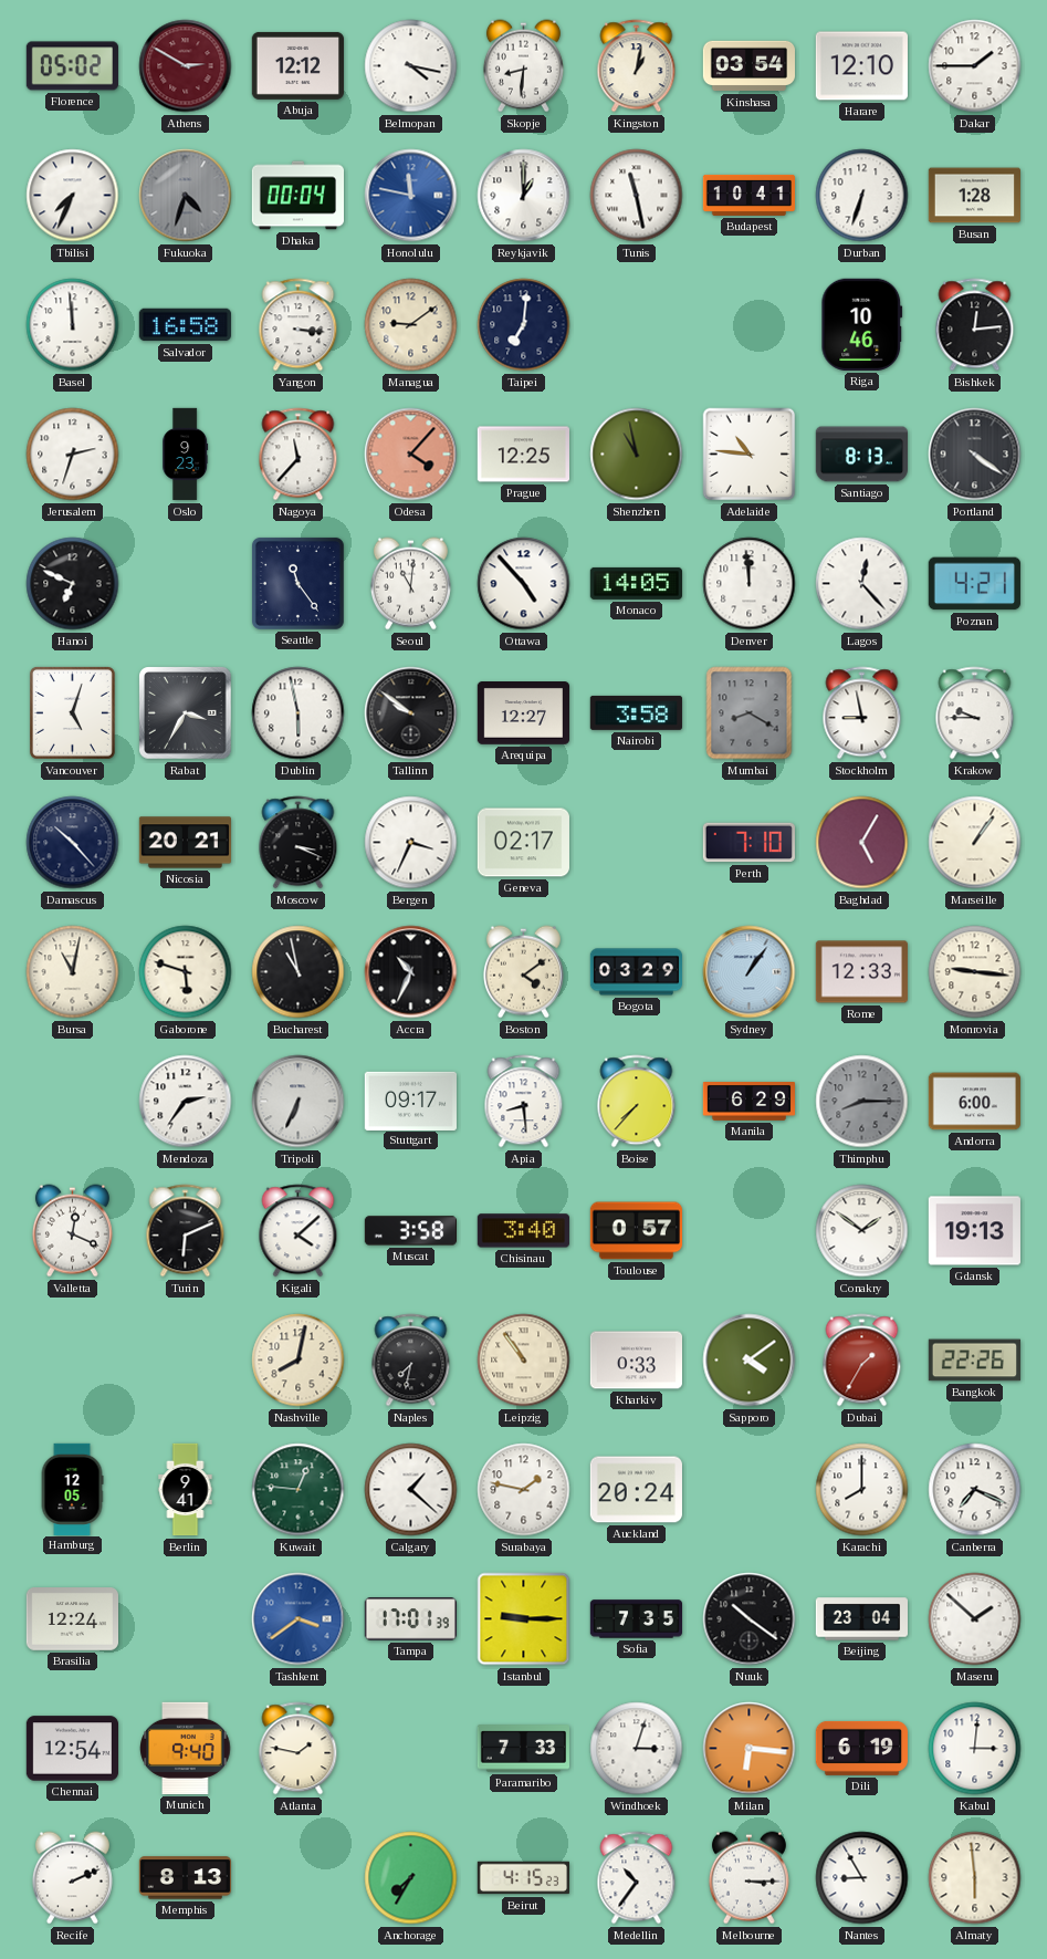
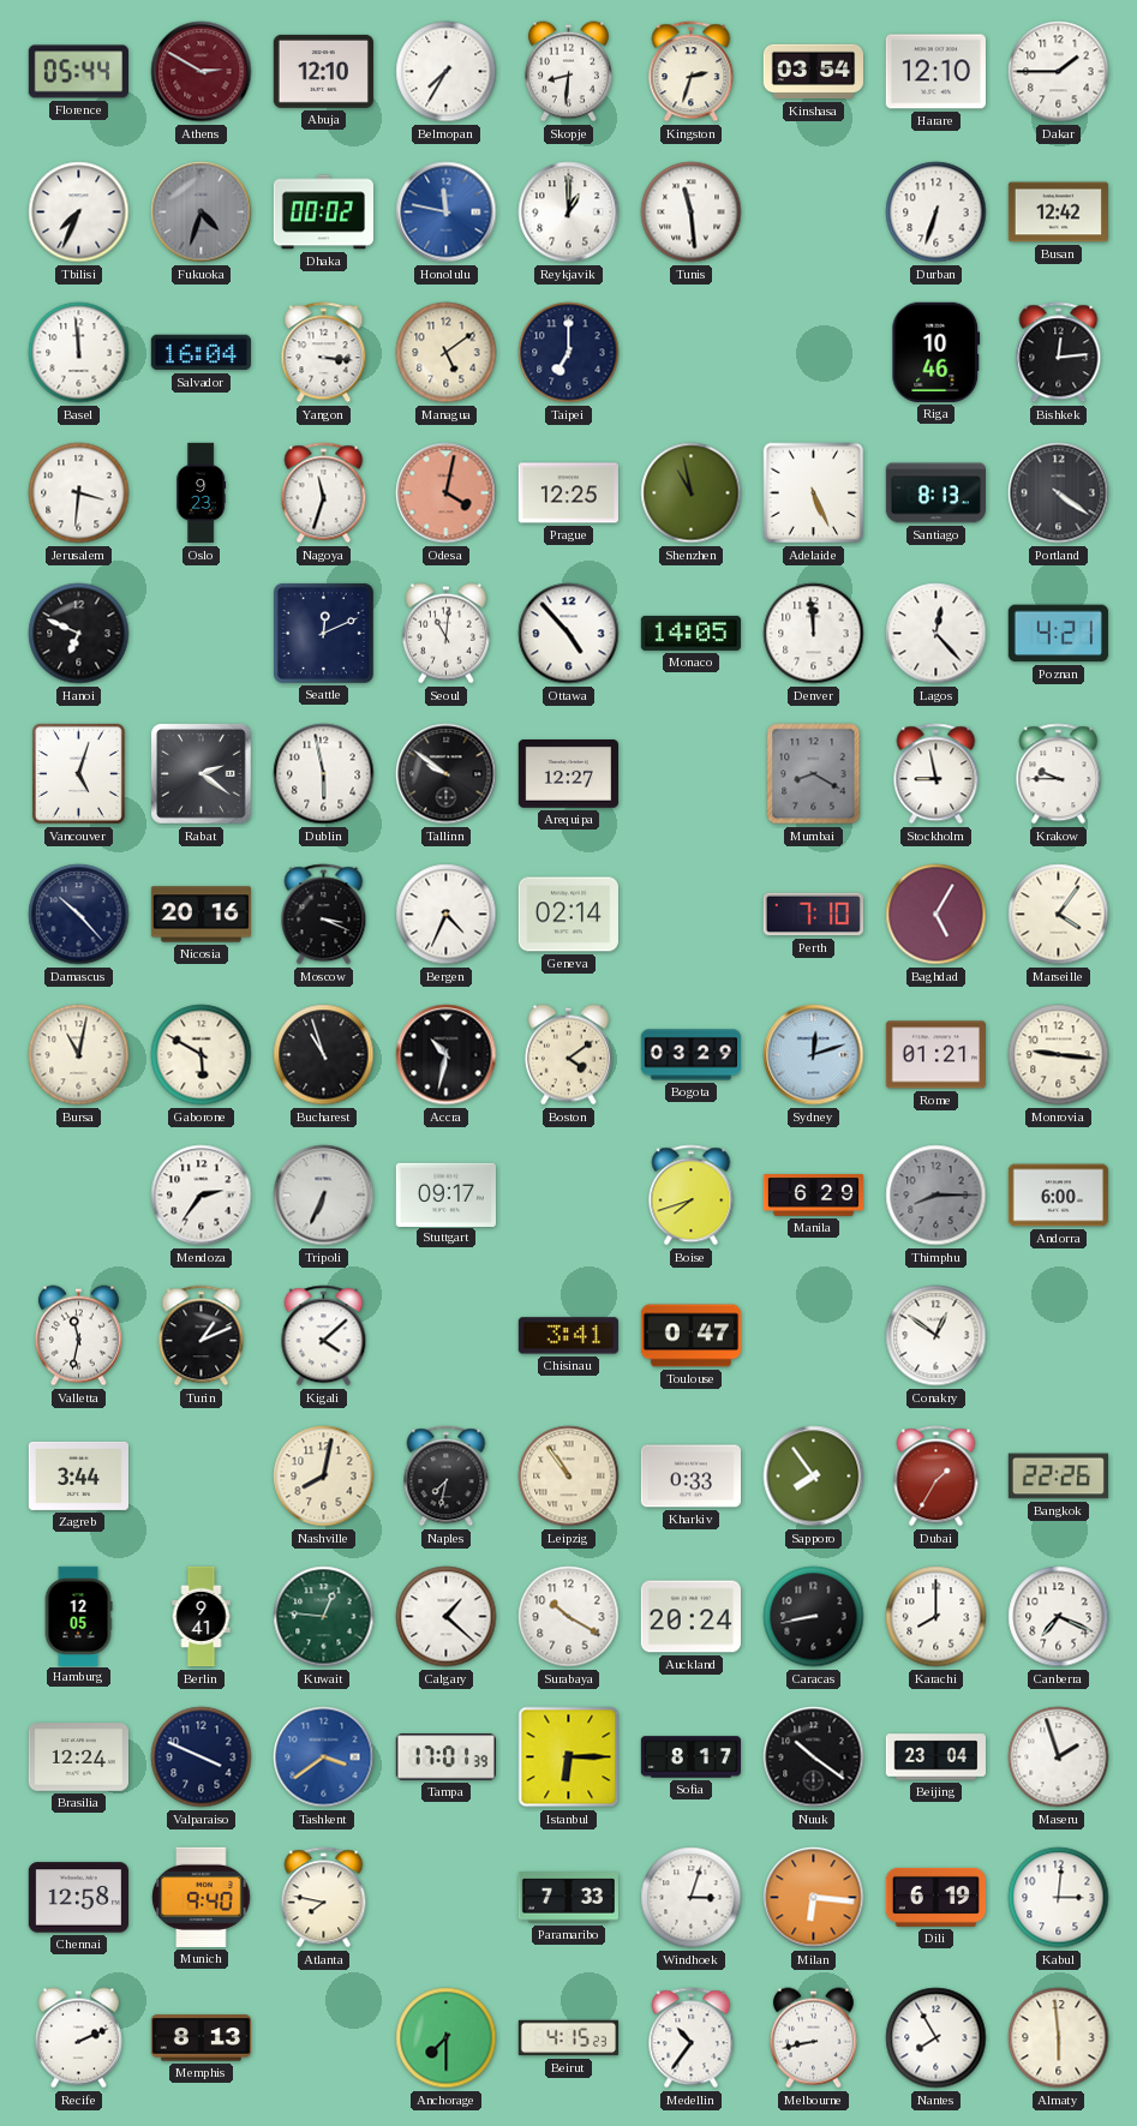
Florence: 05:02 -> 05:44
Abuja: 12:12 -> 12:10
Belmopan: 4:17 -> 7:35
Kingston: 1:02 -> 2:33
Dhaka: 00:04 -> 00:02
Tunis: 11:28 -> 11:29
Budapest: 10:41 -> none
Busan: 1:28 -> 12:42
Salvador: 16:58 -> 16:04
Managua: 9:09 -> 5:09
Taipei: 7:01 -> 7:00
Jerusalem: 2:33 -> 3:31
Nagoya: 11:37 -> 11:33
Odesa: 4:07 -> 4:02
Adelaide: 10:46 -> 5:26
Seattle: 11:24 -> 12:11
Rabat: 3:35 -> 2:21
Nairobi: 3:58 -> none
Nicosia: 20:21 -> 20:16
Bergen: 3:34 -> 4:34
Geneva: 02:17 -> 02:14
Marseille: 1:06 -> 4:06
Gaborone: 5:48 -> 5:50
Bucharest: 10:58 -> 10:57
Accra: 10:34 -> 10:32
Sydney: 1:06 -> 12:12
Rome: 12:33 -> 01:21
Apia: 8:29 -> none
Boise: 7:37 -> 7:42
Valletta: 12:19 -> 11:32
Turin: 6:11 -> 1:11
Muscat: 3:58 -> none
Chisinau: 3:40 -> 3:41
Toulouse: 0:57 -> 0:47
Conakry: 1:51 -> 12:51
Gdansk: 19:13 -> none
Zagreb: none -> 3:44
Sapporo: 4:09 -> 7:54
Surabaya: 1:47 -> 10:20
Caracas: none -> 8:43
Valparaiso: none -> 3:49
Istanbul: 9:15 -> 6:15
Sofia: 7:35 -> 8:17
Maseru: 1:52 -> 1:57
Chennai: 12:54 -> 12:58
Atlanta: 1:47 -> 7:47
Anchorage: 7:35 -> 7:30
Melbourne: 3:15 -> 8:43
Nantes: 8:55 -> 7:55
